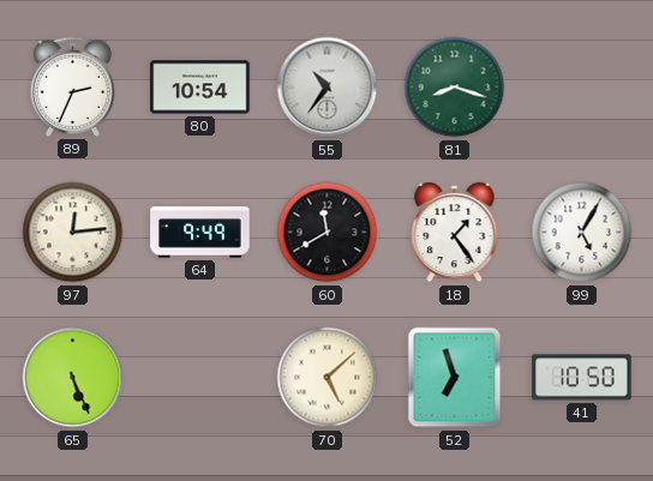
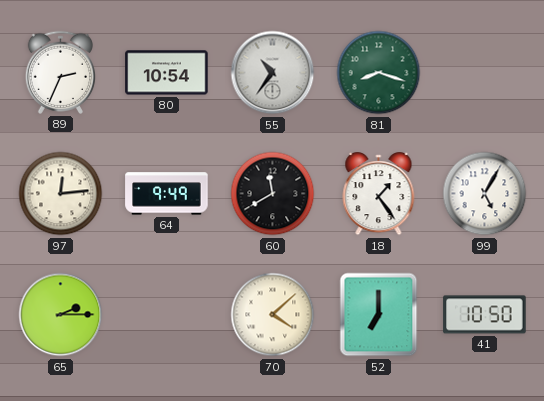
65: 5:26 -> 2:15
70: 5:08 -> 4:08
52: 6:57 -> 7:00
